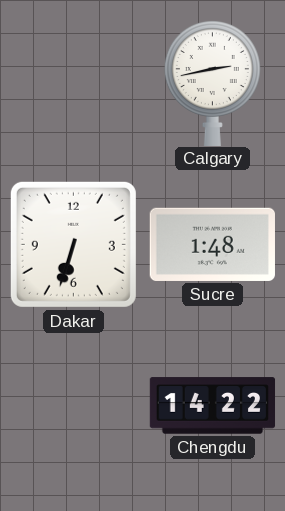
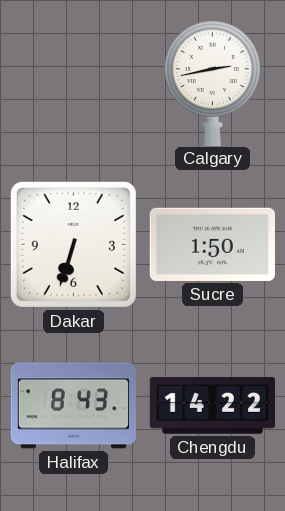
Sucre: 1:48 -> 1:50
Halifax: none -> 8:43
